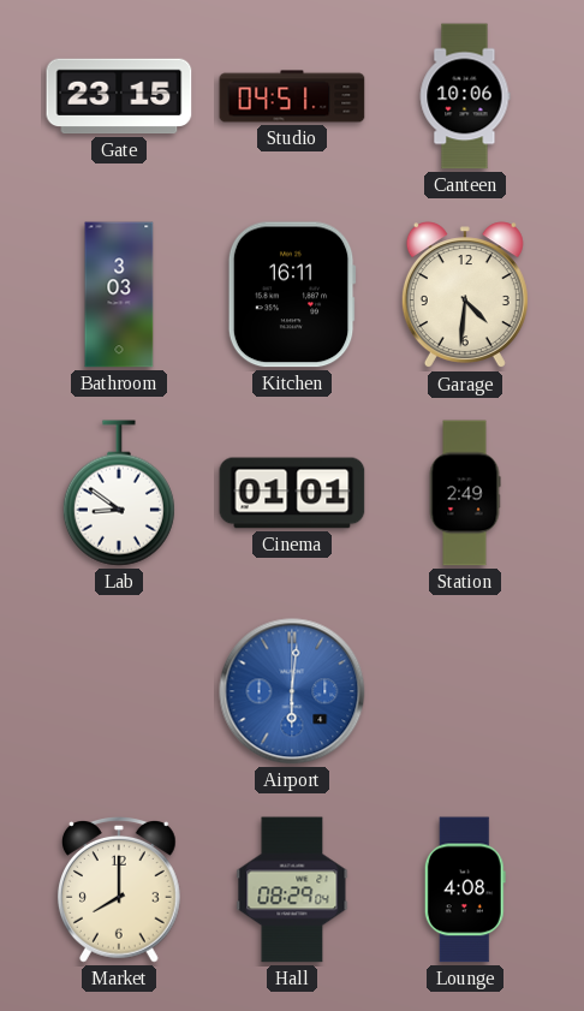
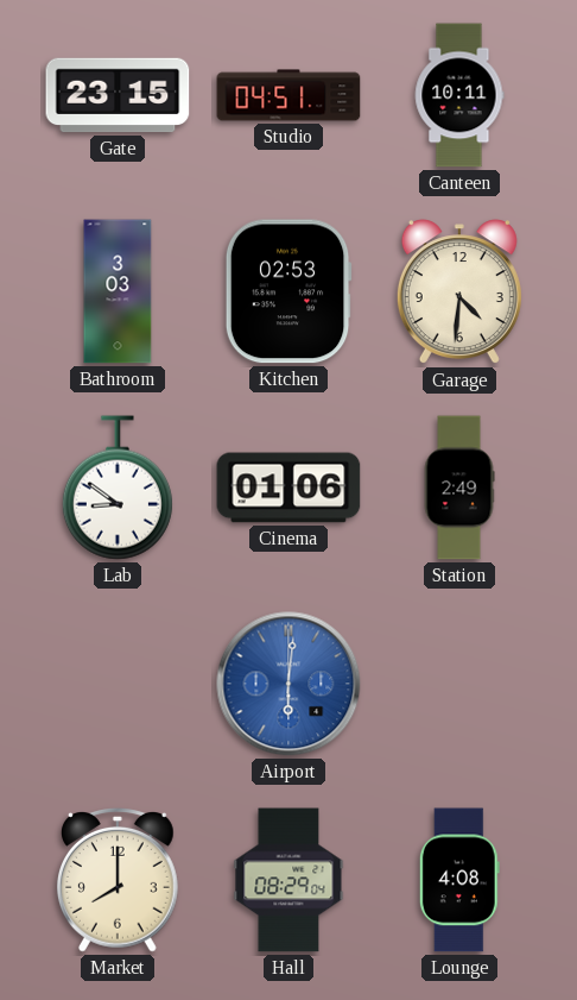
Canteen: 10:06 -> 10:11
Kitchen: 16:11 -> 02:53
Cinema: 01:01 -> 01:06
